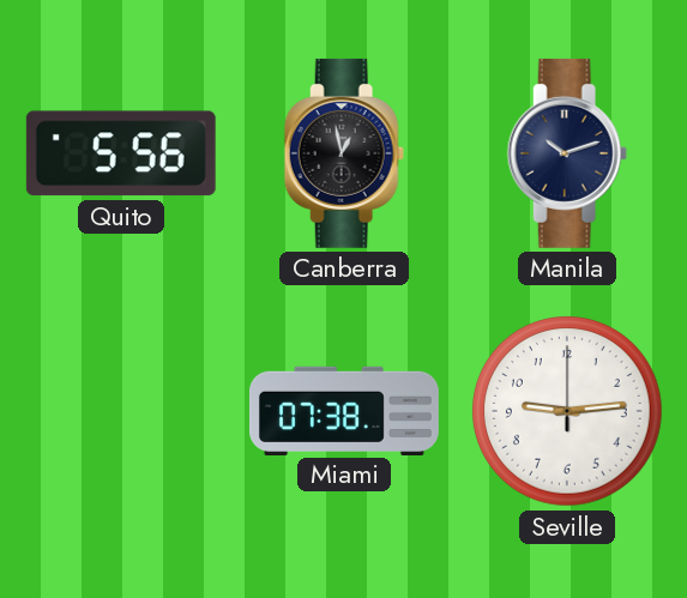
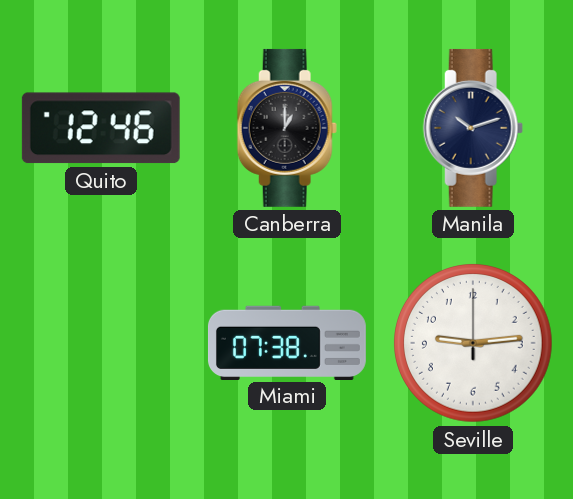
Quito: 5:56 -> 12:46
Canberra: 12:58 -> 1:00
